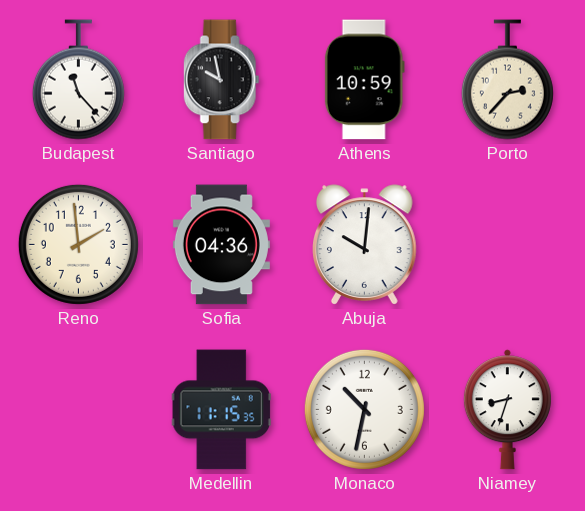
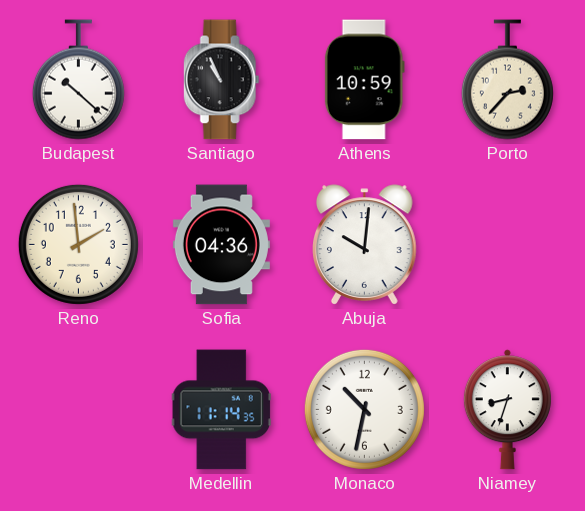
Budapest: 11:23 -> 10:22
Santiago: 9:58 -> 10:56
Medellin: 11:15 -> 11:14
